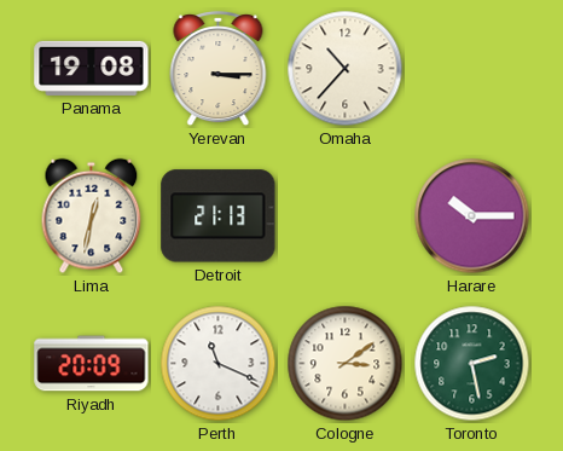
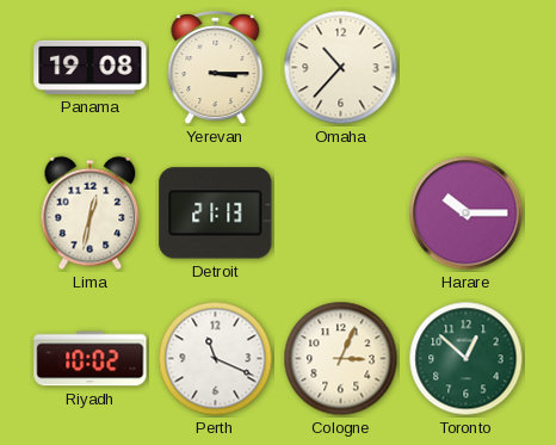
Riyadh: 20:09 -> 10:02
Cologne: 3:09 -> 3:04
Toronto: 2:28 -> 12:52
